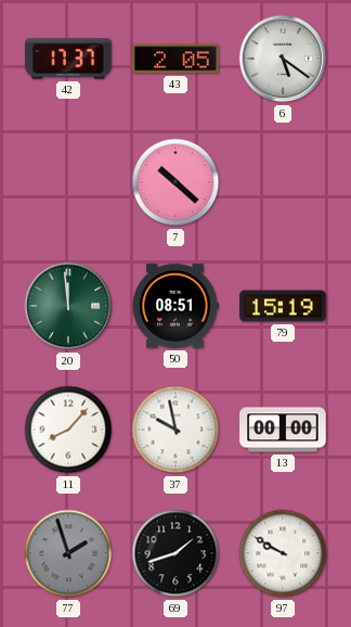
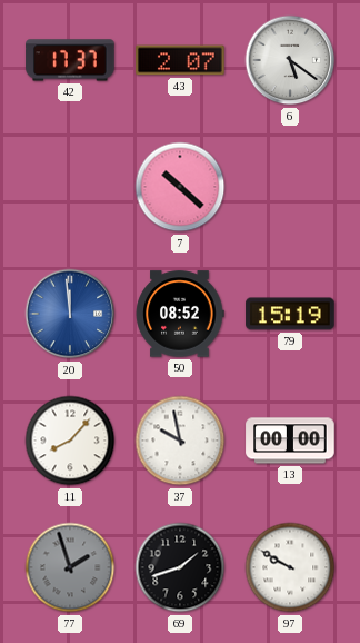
43: 2:05 -> 2:07
20 dial: green -> blue
50: 08:51 -> 08:52
